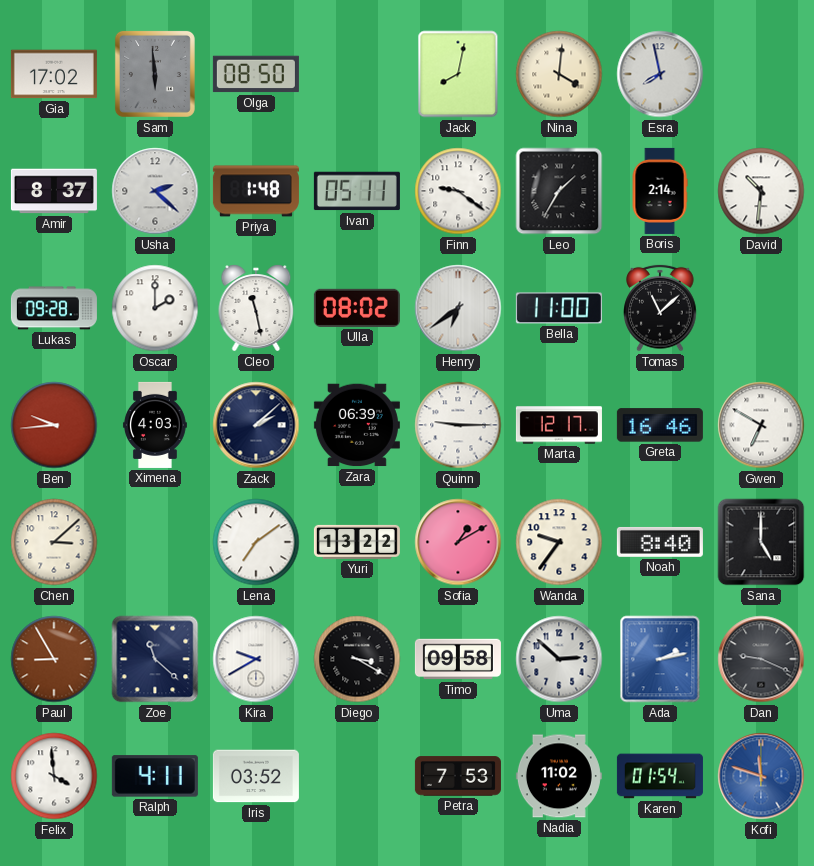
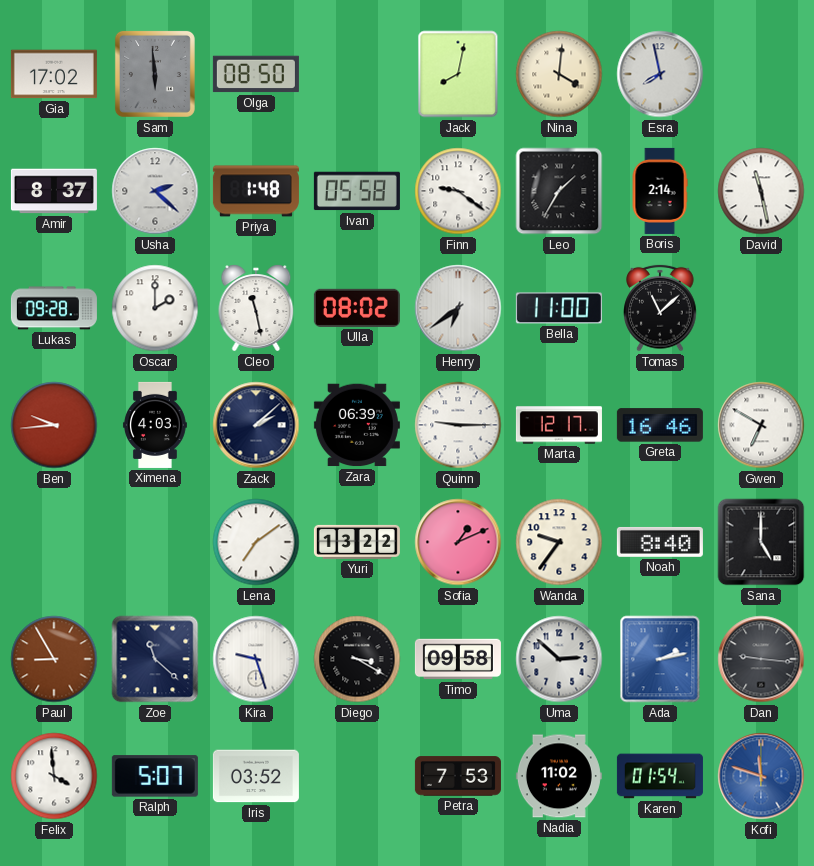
Ivan: 05:11 -> 05:58
David: 10:31 -> 11:28
Chen: 3:08 -> none
Sofia: 1:10 -> 1:11
Kira: 9:40 -> 9:27
Dan: 9:19 -> 9:16
Ralph: 4:11 -> 5:07
